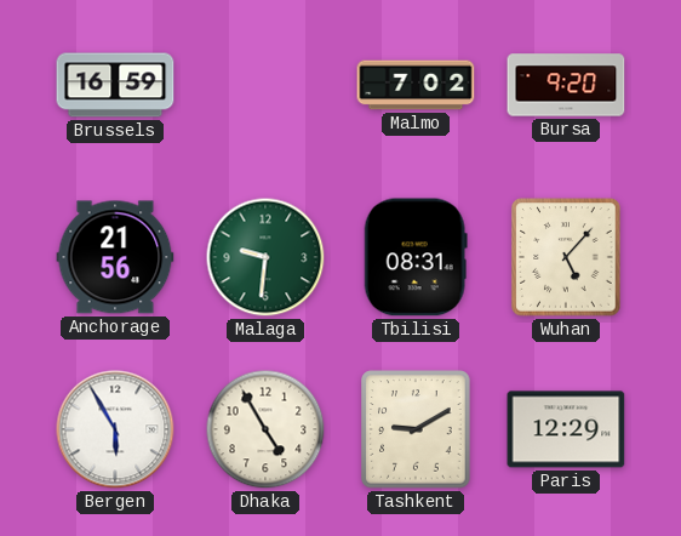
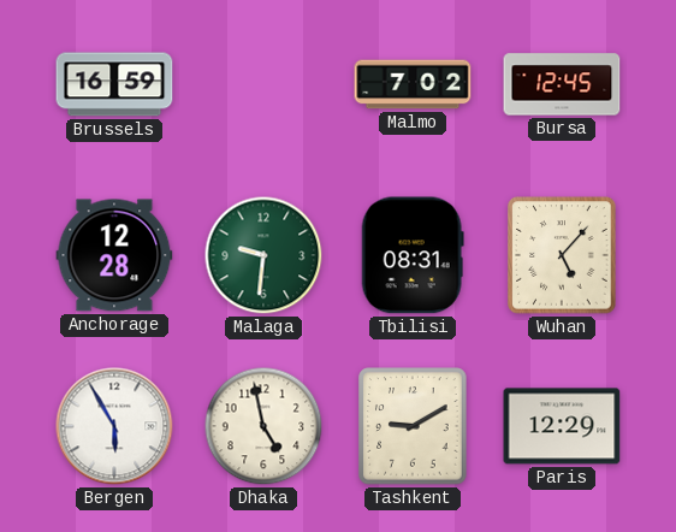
Bursa: 9:20 -> 12:45
Anchorage: 21:56 -> 12:28
Dhaka: 4:55 -> 4:58
